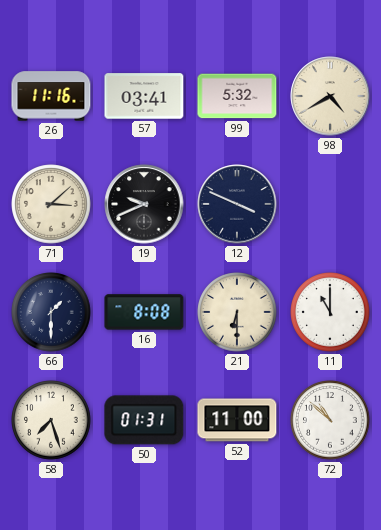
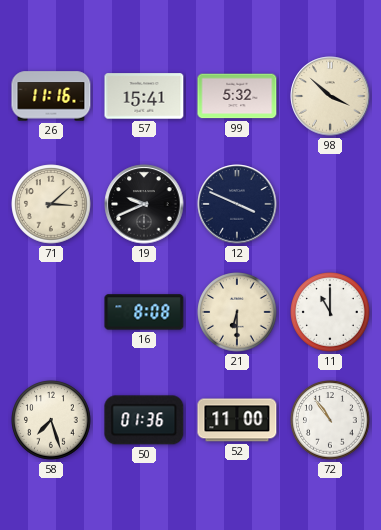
57: 03:41 -> 15:41
98: 4:40 -> 3:52
66: 1:30 -> none
50: 01:31 -> 01:36
72: 10:52 -> 10:54
